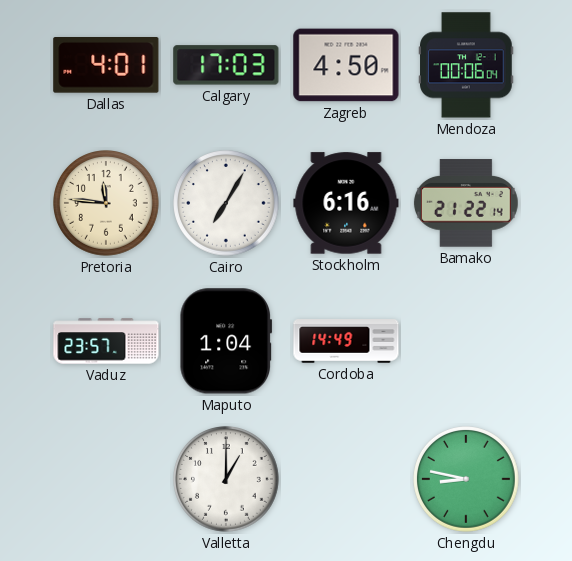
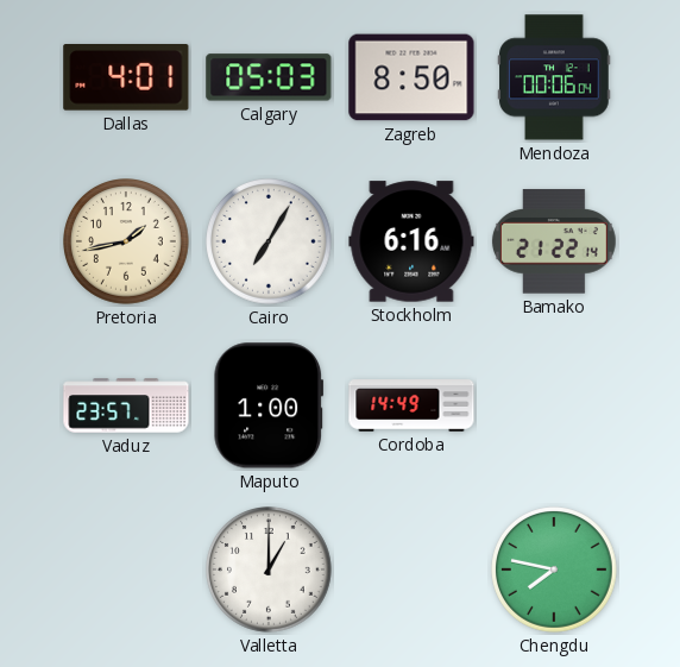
Calgary: 17:03 -> 05:03
Zagreb: 4:50 -> 8:50
Pretoria: 11:46 -> 1:43
Maputo: 1:04 -> 1:00
Chengdu: 8:47 -> 7:47
